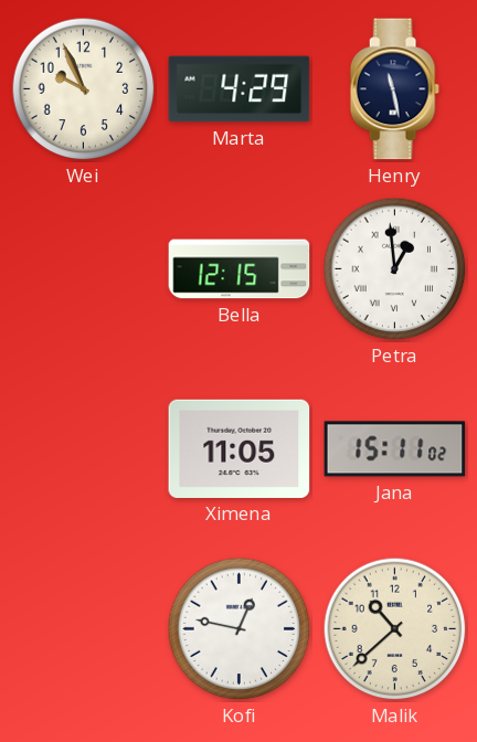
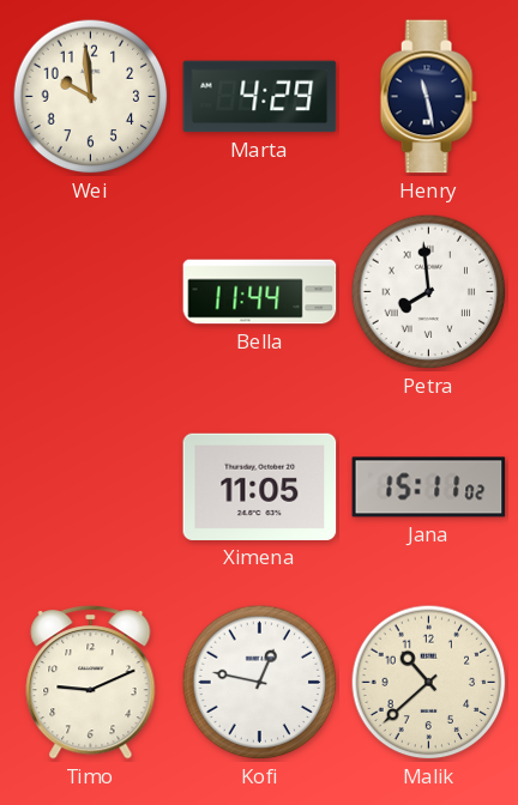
Wei: 9:56 -> 9:59
Bella: 12:15 -> 11:44
Petra: 12:59 -> 7:59
Timo: none -> 9:11
